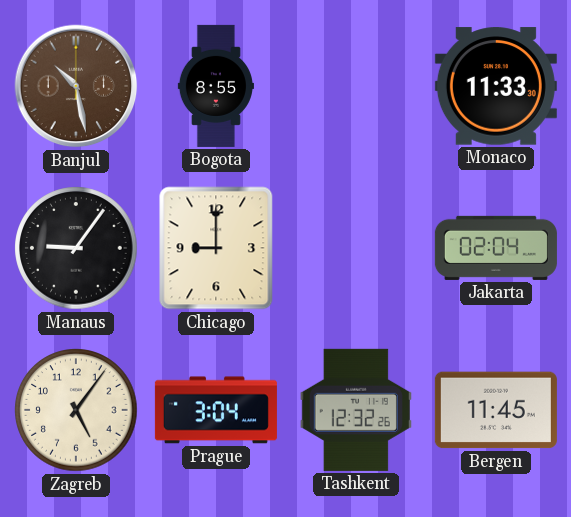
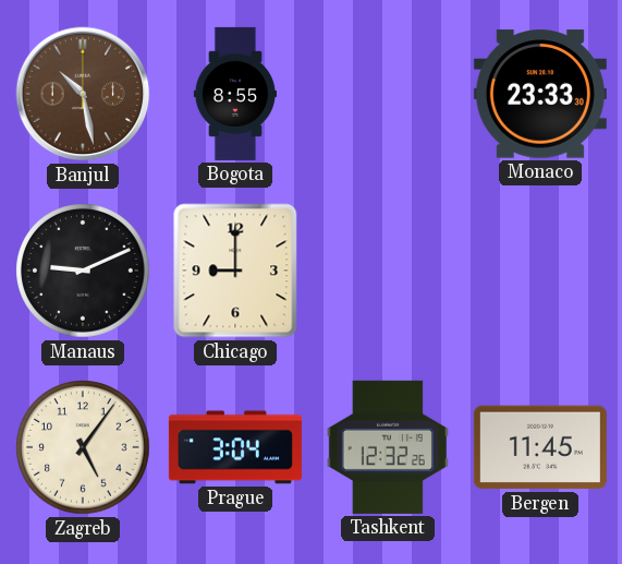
Monaco: 11:33 -> 23:33
Manaus: 9:06 -> 9:11
Jakarta: 02:04 -> none
